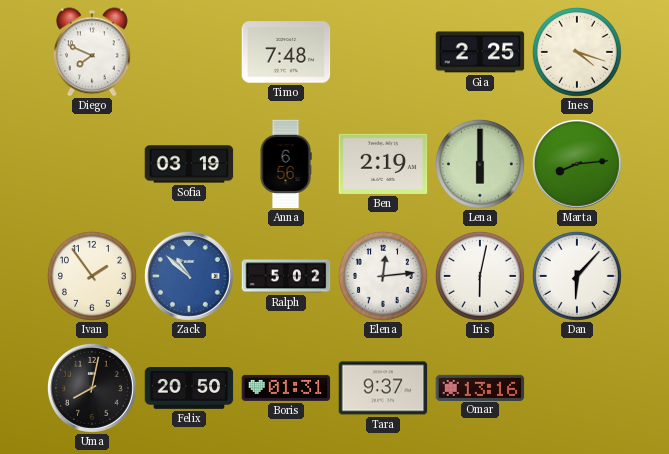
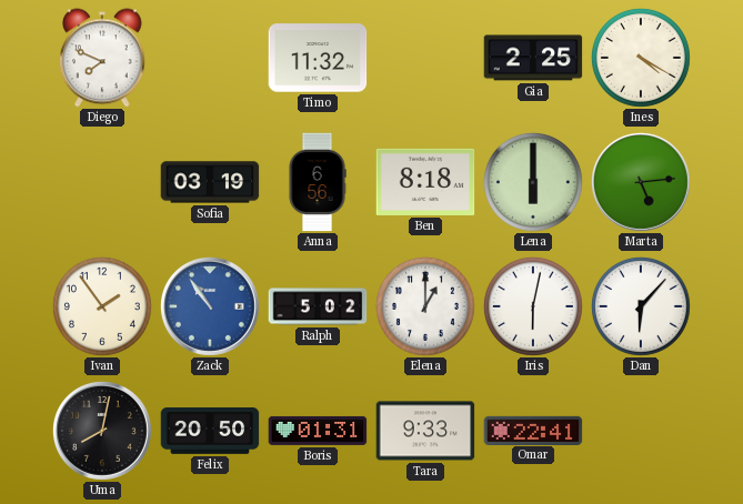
Timo: 7:48 -> 11:32
Ines: 4:18 -> 4:20
Ben: 2:19 -> 8:18
Marta: 8:14 -> 5:14
Zack: 10:52 -> 10:54
Elena: 12:14 -> 1:00
Tara: 9:37 -> 9:33
Omar: 13:16 -> 22:41
